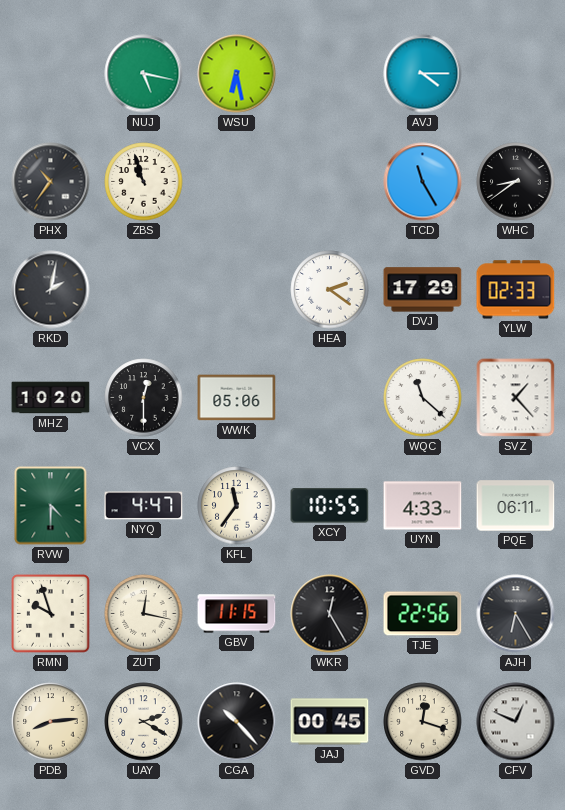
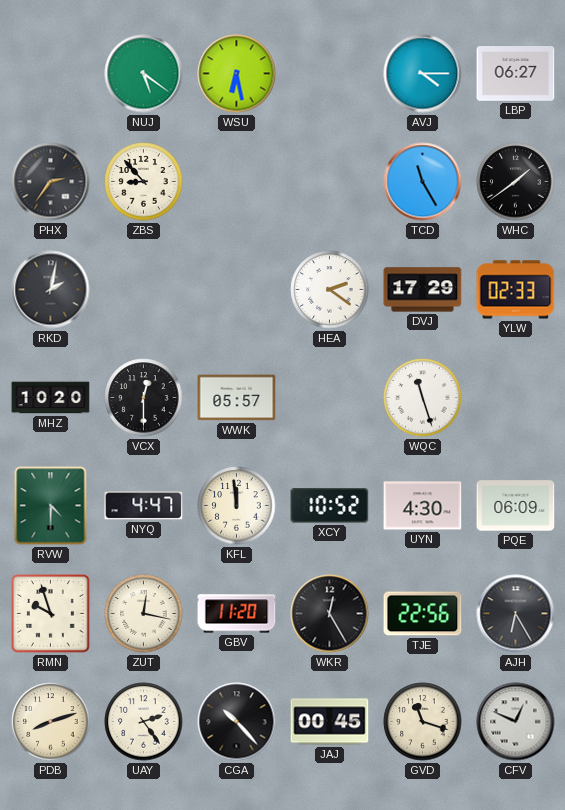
NUJ: 5:17 -> 5:21
LBP: none -> 06:27
PHX: 10:36 -> 2:36
ZBS: 10:57 -> 8:53
WHC: 8:39 -> 1:39
WWK: 05:06 -> 05:57
WQC: 11:22 -> 11:27
SVZ: 1:23 -> none
KFL: 11:36 -> 11:59
XCY: 10:55 -> 10:52
UYN: 4:33 -> 4:30
PQE: 06:11 -> 06:09
GBV: 11:15 -> 11:20
PDB: 8:14 -> 8:12
UAY: 2:20 -> 2:24
GVD: 12:18 -> 11:18
